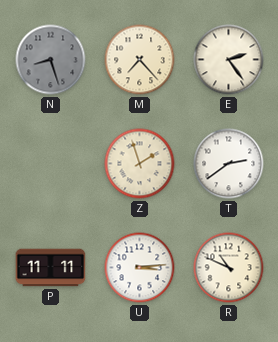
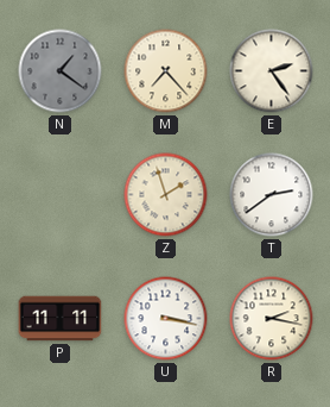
N: 8:27 -> 1:21
U: 3:14 -> 3:17
R: 10:49 -> 2:17
